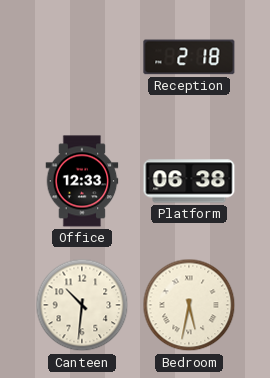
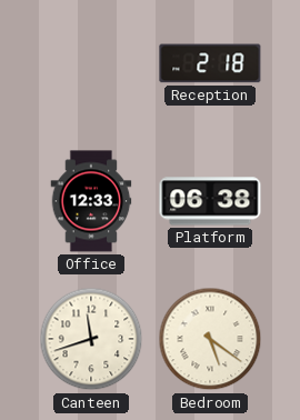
Canteen: 10:31 -> 11:42
Bedroom: 5:32 -> 5:21
